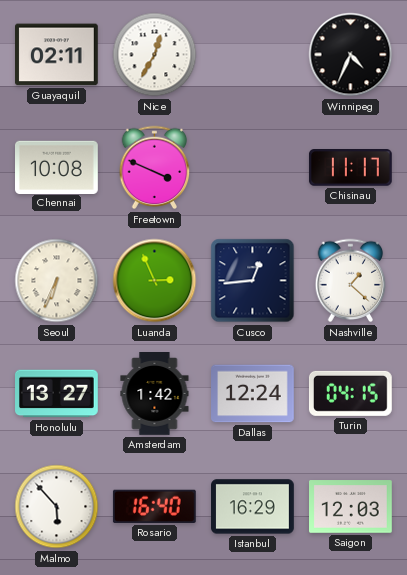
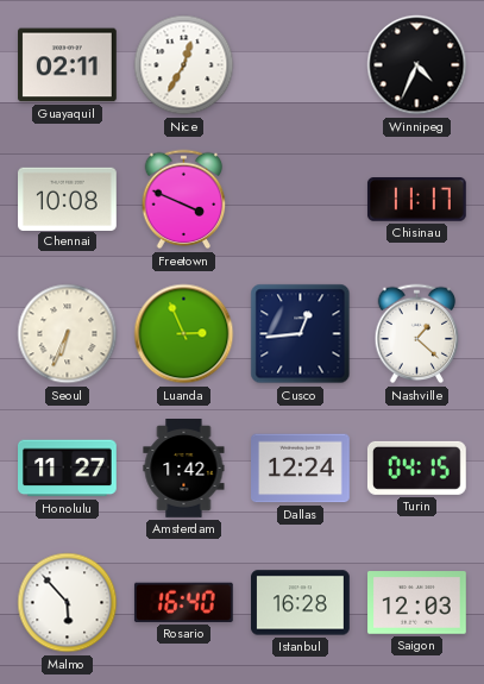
Honolulu: 13:27 -> 11:27
Istanbul: 16:29 -> 16:28
